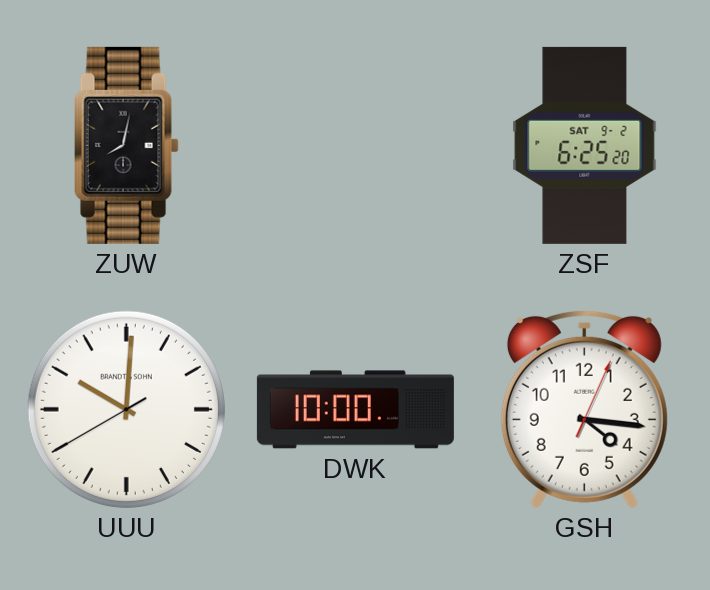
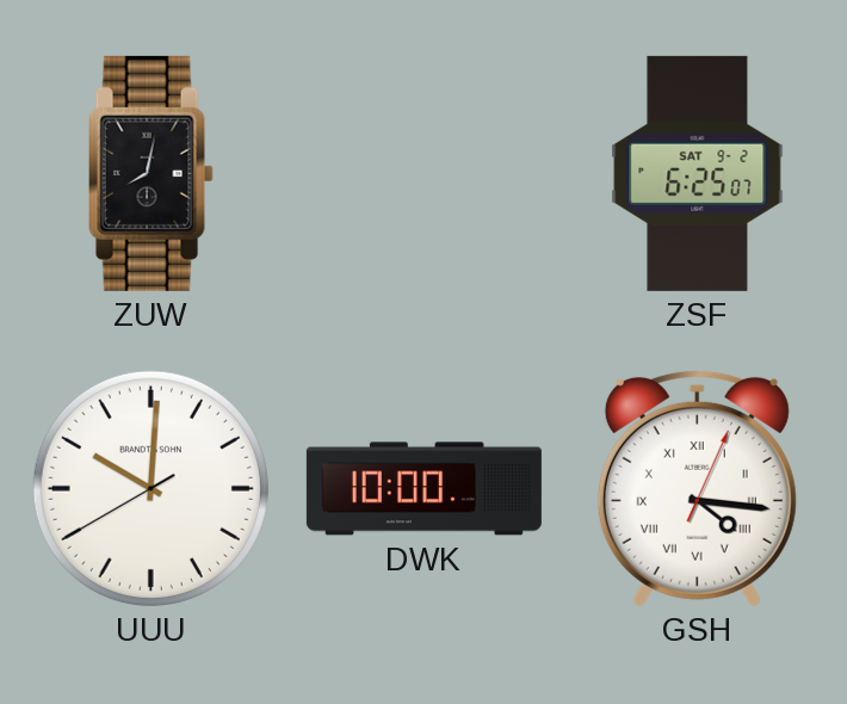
ZSF: 6:25:20 -> 6:25:07
GSH numerals: Arabic -> Roman
